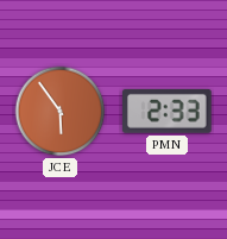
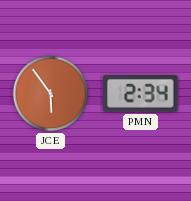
PMN: 2:33 -> 2:34
